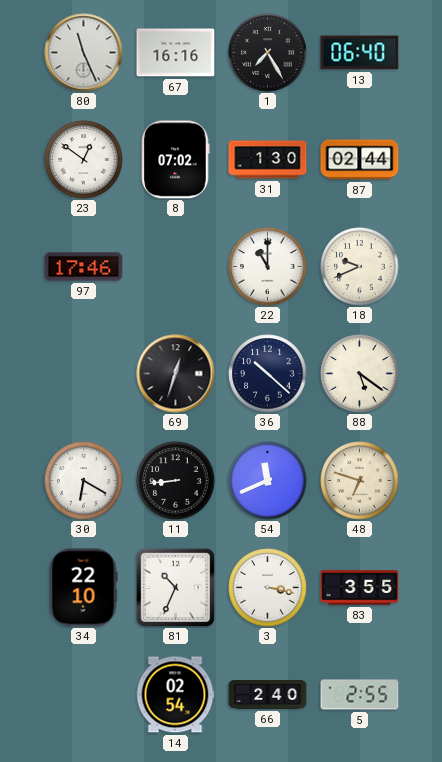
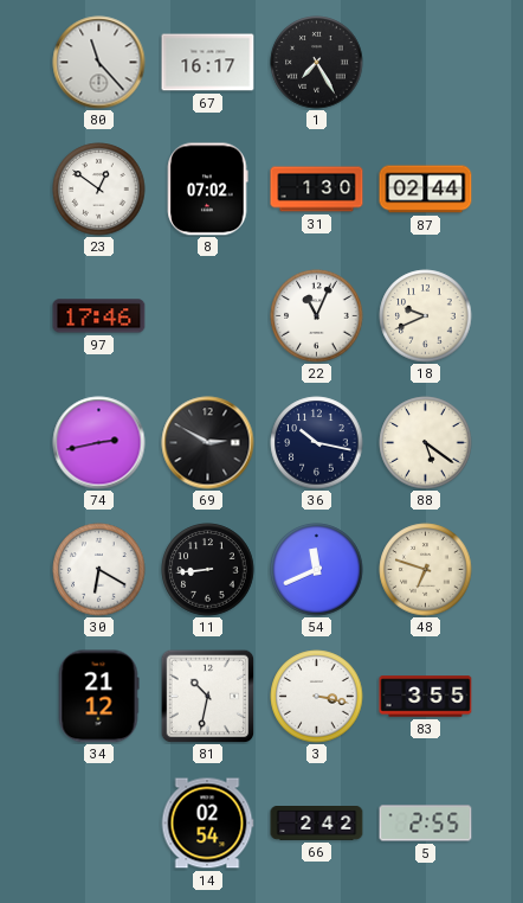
80: 11:26 -> 11:23
67: 16:16 -> 16:17
13: 06:40 -> none
22: 11:00 -> 11:04
74: none -> 2:43
69: 12:33 -> 2:50
36: 10:22 -> 10:17
34: 22:10 -> 21:12
81: 10:34 -> 10:32
66: 2:40 -> 2:42
